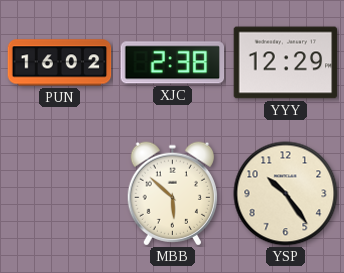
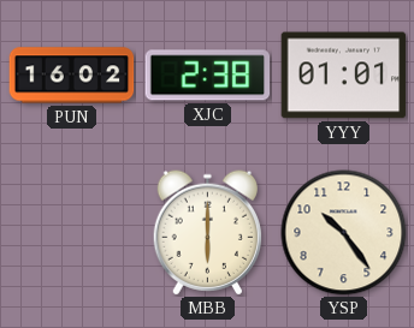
YYY: 12:29 -> 01:01
MBB: 5:52 -> 6:00
